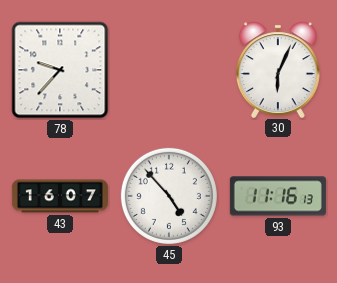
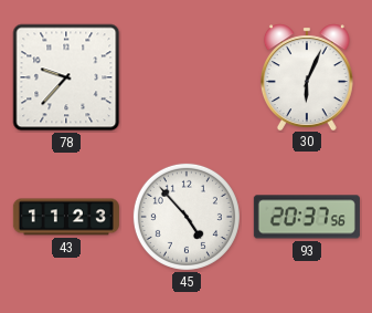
43: 16:07 -> 11:23
93: 11:16 -> 20:37
